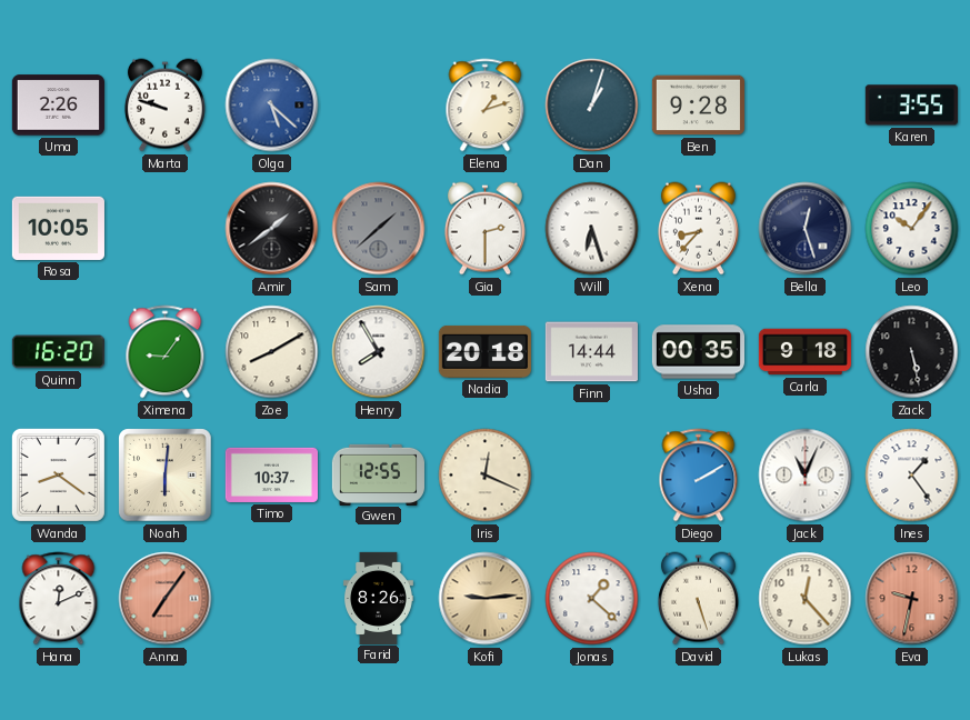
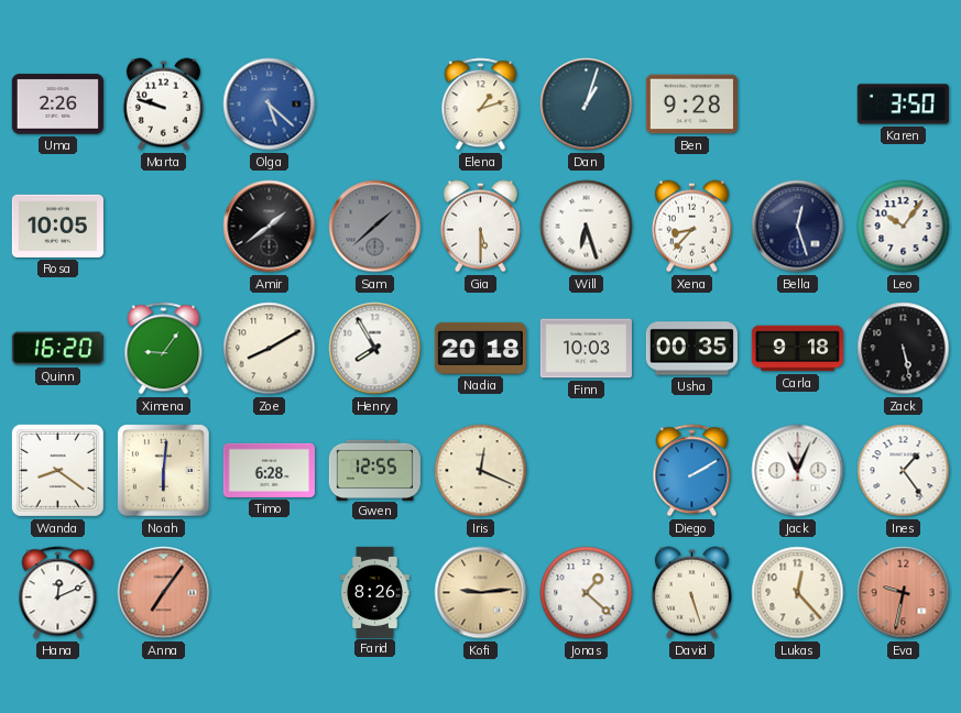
Karen: 3:55 -> 3:50
Gia: 2:30 -> 5:30
Finn: 14:44 -> 10:03
Timo: 10:37 -> 6:28
